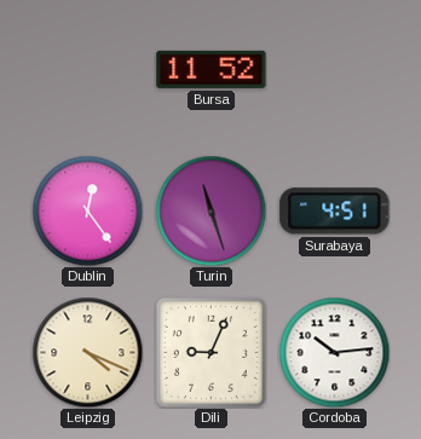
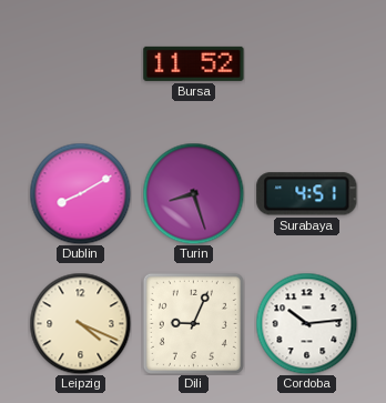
Dublin: 12:24 -> 8:10
Turin: 11:27 -> 8:27
